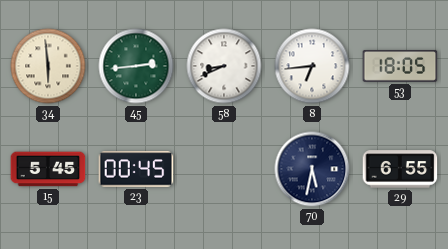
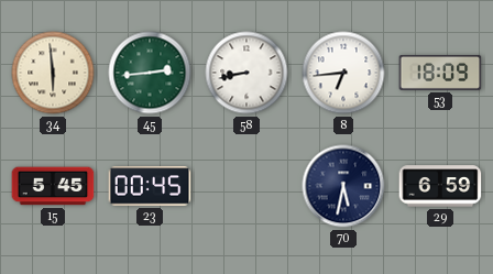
58: 8:41 -> 8:43
53: 18:05 -> 18:09
29: 6:55 -> 6:59
